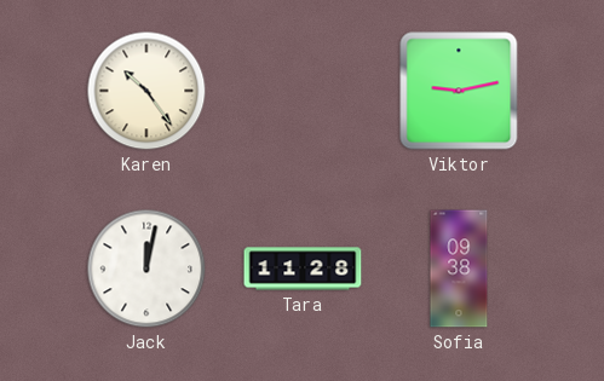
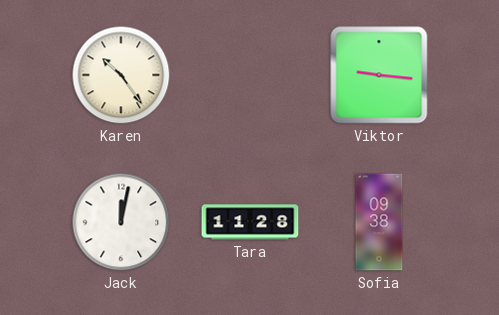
Viktor: 9:13 -> 9:16
